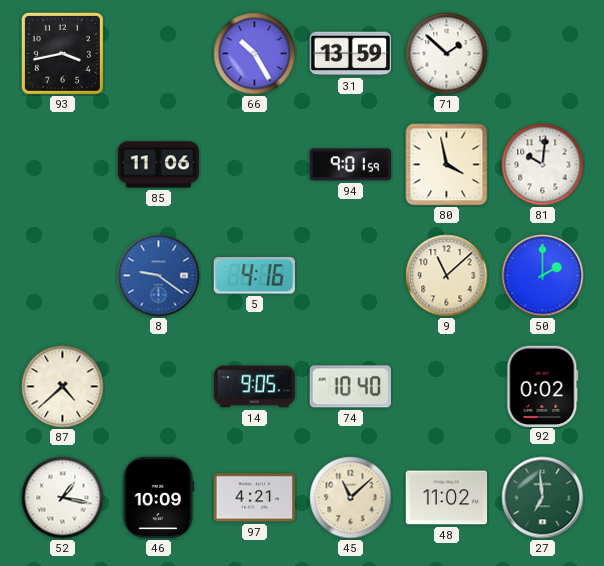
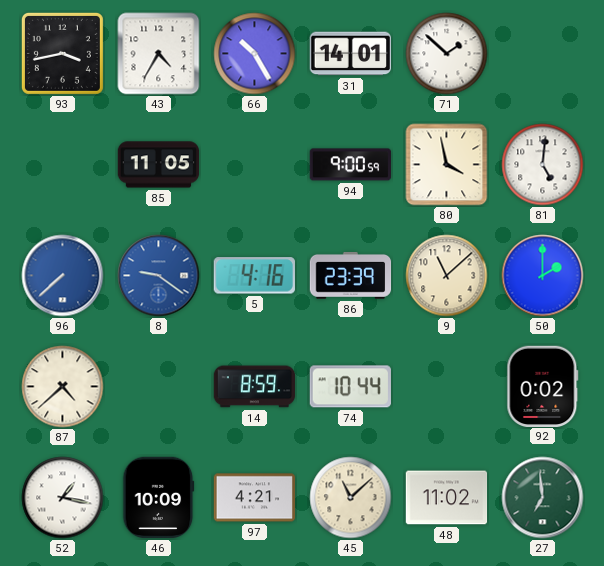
43: none -> 4:35
31: 13:59 -> 14:01
85: 11:06 -> 11:05
94: 9:01 -> 9:00
81: 10:01 -> 5:01
96: none -> 7:38
86: none -> 23:39
14: 9:05 -> 8:59
74: 10:40 -> 10:44
